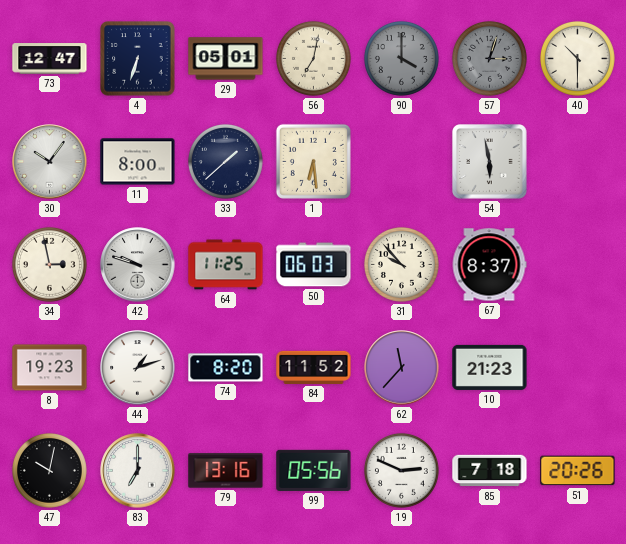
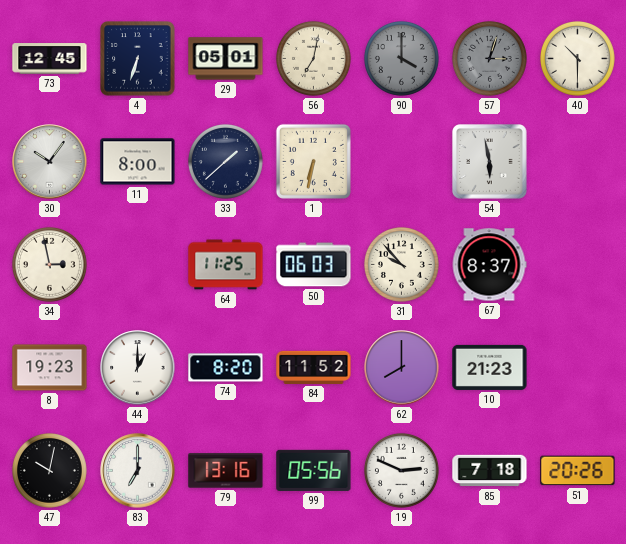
73: 12:47 -> 12:45
1: 6:29 -> 6:32
42: 9:48 -> none
44: 1:12 -> 1:00
62: 11:37 -> 8:00
